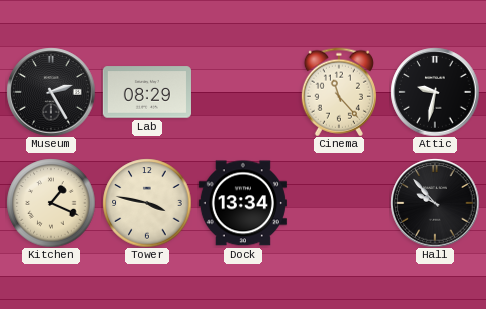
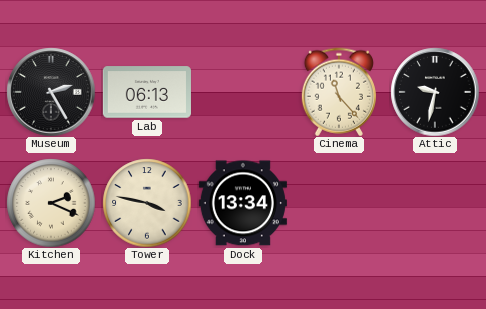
Lab: 08:29 -> 06:13
Kitchen: 1:19 -> 2:19
Hall: 9:53 -> none
